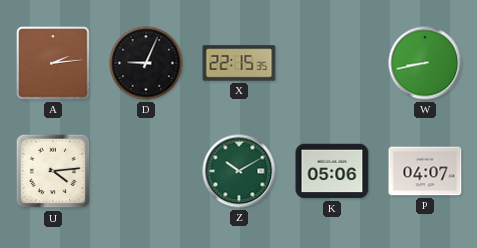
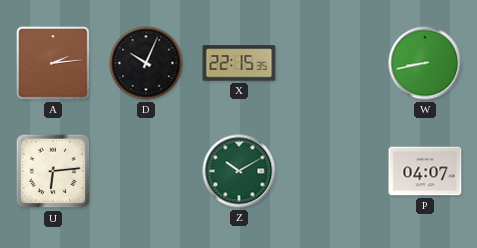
D: 9:04 -> 10:04
U: 4:14 -> 6:14
K: 05:06 -> none
